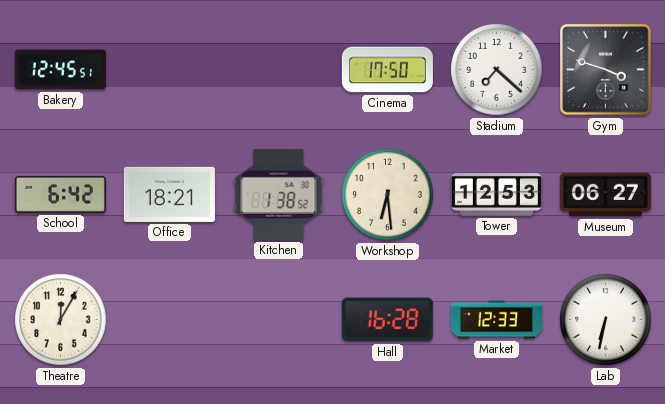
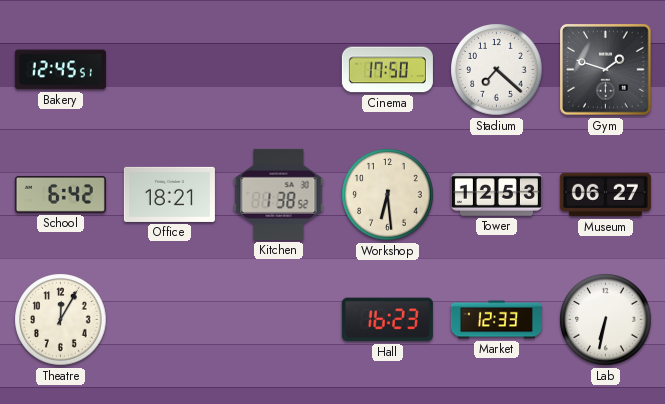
Gym: 3:48 -> 1:48
Hall: 16:28 -> 16:23
